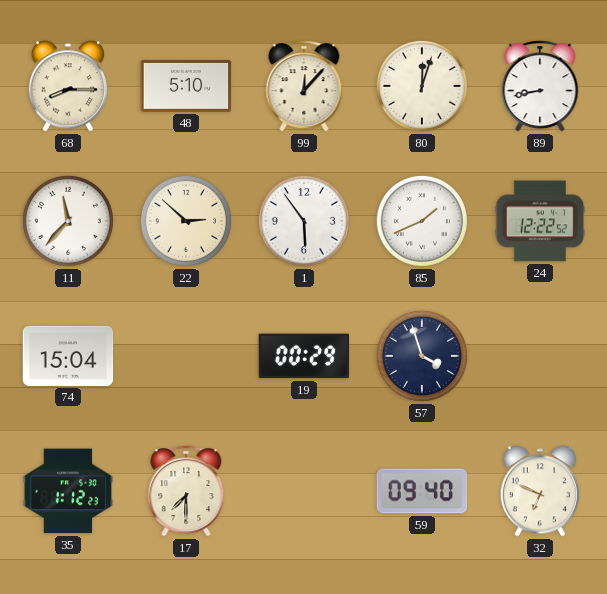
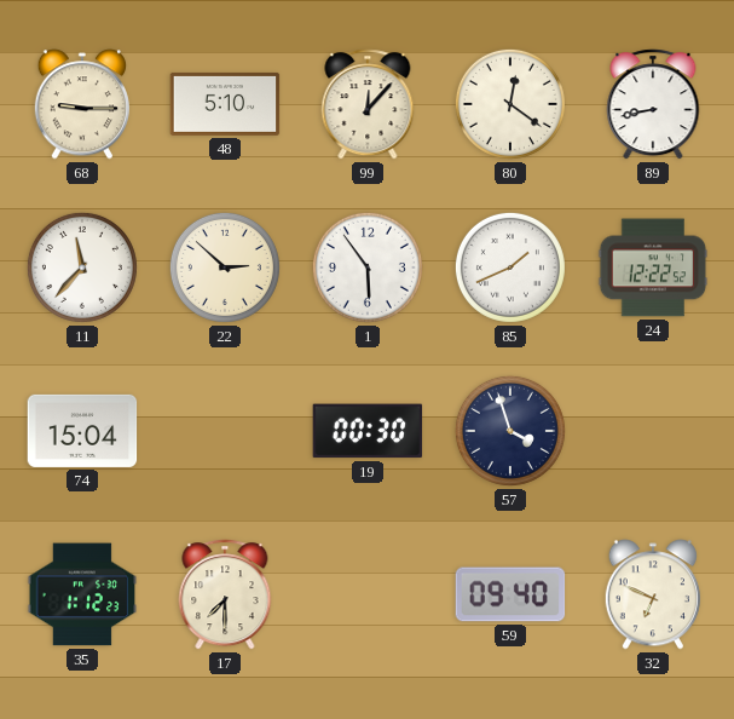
68: 8:15 -> 9:15
80: 12:03 -> 12:21
19: 00:29 -> 00:30
